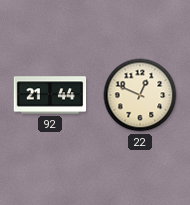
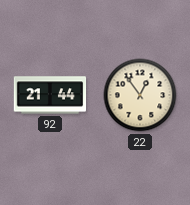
22: 12:49 -> 12:54
